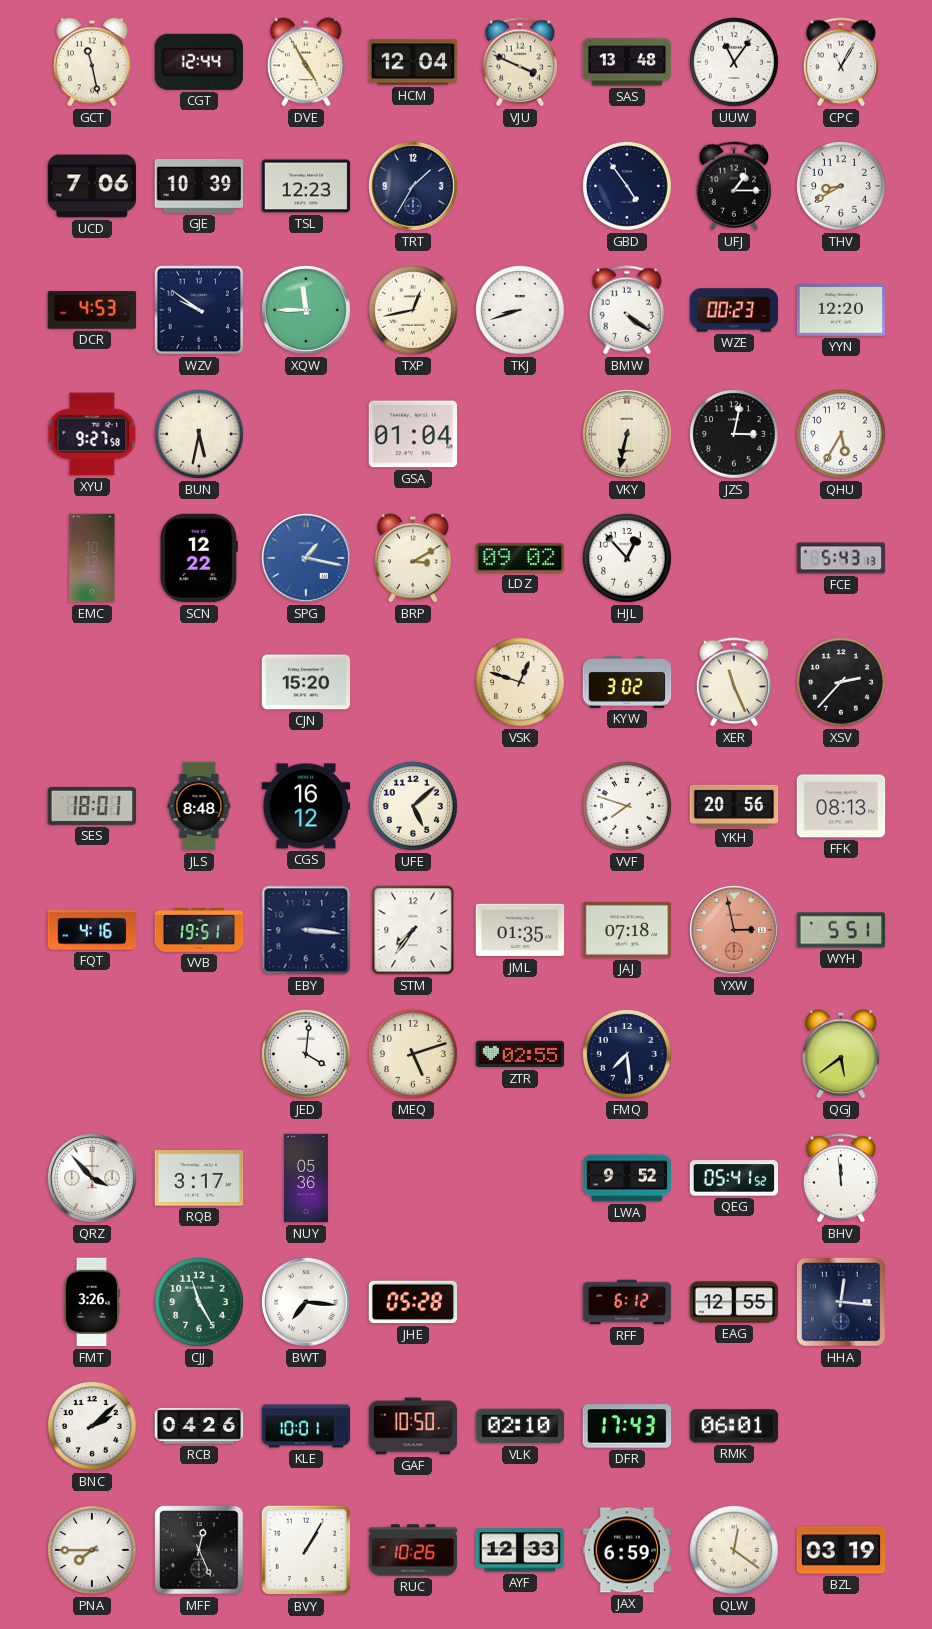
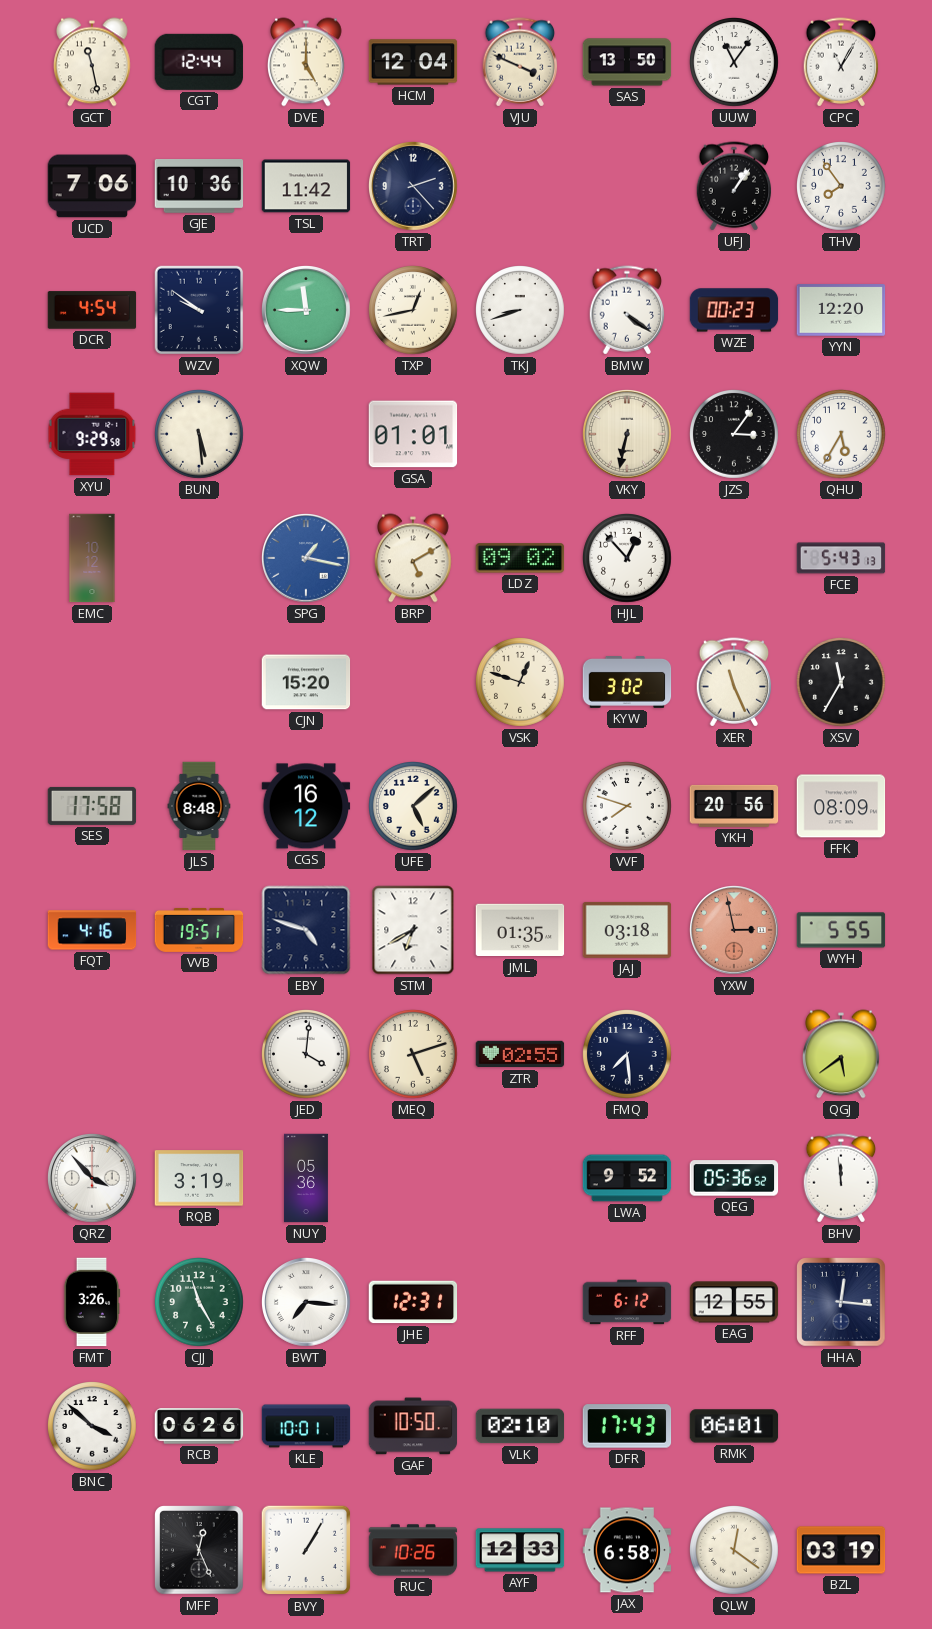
DVE: 4:55 -> 5:00
SAS: 13:48 -> 13:50
GJE: 10:39 -> 10:36
TSL: 12:23 -> 11:42
TRT: 1:35 -> 2:23
GBD: 4:54 -> none
UFJ: 1:15 -> 1:06
THV: 8:40 -> 7:54
DCR: 4:53 -> 4:54
XYU: 9:27 -> 9:29
BUN: 5:32 -> 5:29
GSA: 01:04 -> 01:01
JZS: 3:02 -> 3:06
SCN: 12:22 -> none
BRP: 3:10 -> 5:10
XSV: 2:37 -> 11:35
SES: 18:01 -> 17:58
FFK: 08:13 -> 08:09
EBY: 3:16 -> 4:48
STM: 7:36 -> 6:40
JAJ: 07:18 -> 03:18
WYH: 5:51 -> 5:55
RQB: 3:17 -> 3:19
QEG: 05:41 -> 05:36
JHE: 05:28 -> 12:31
BNC: 2:08 -> 3:52
RCB: 04:26 -> 06:26
PNA: 7:45 -> none
JAX: 6:59 -> 6:58
